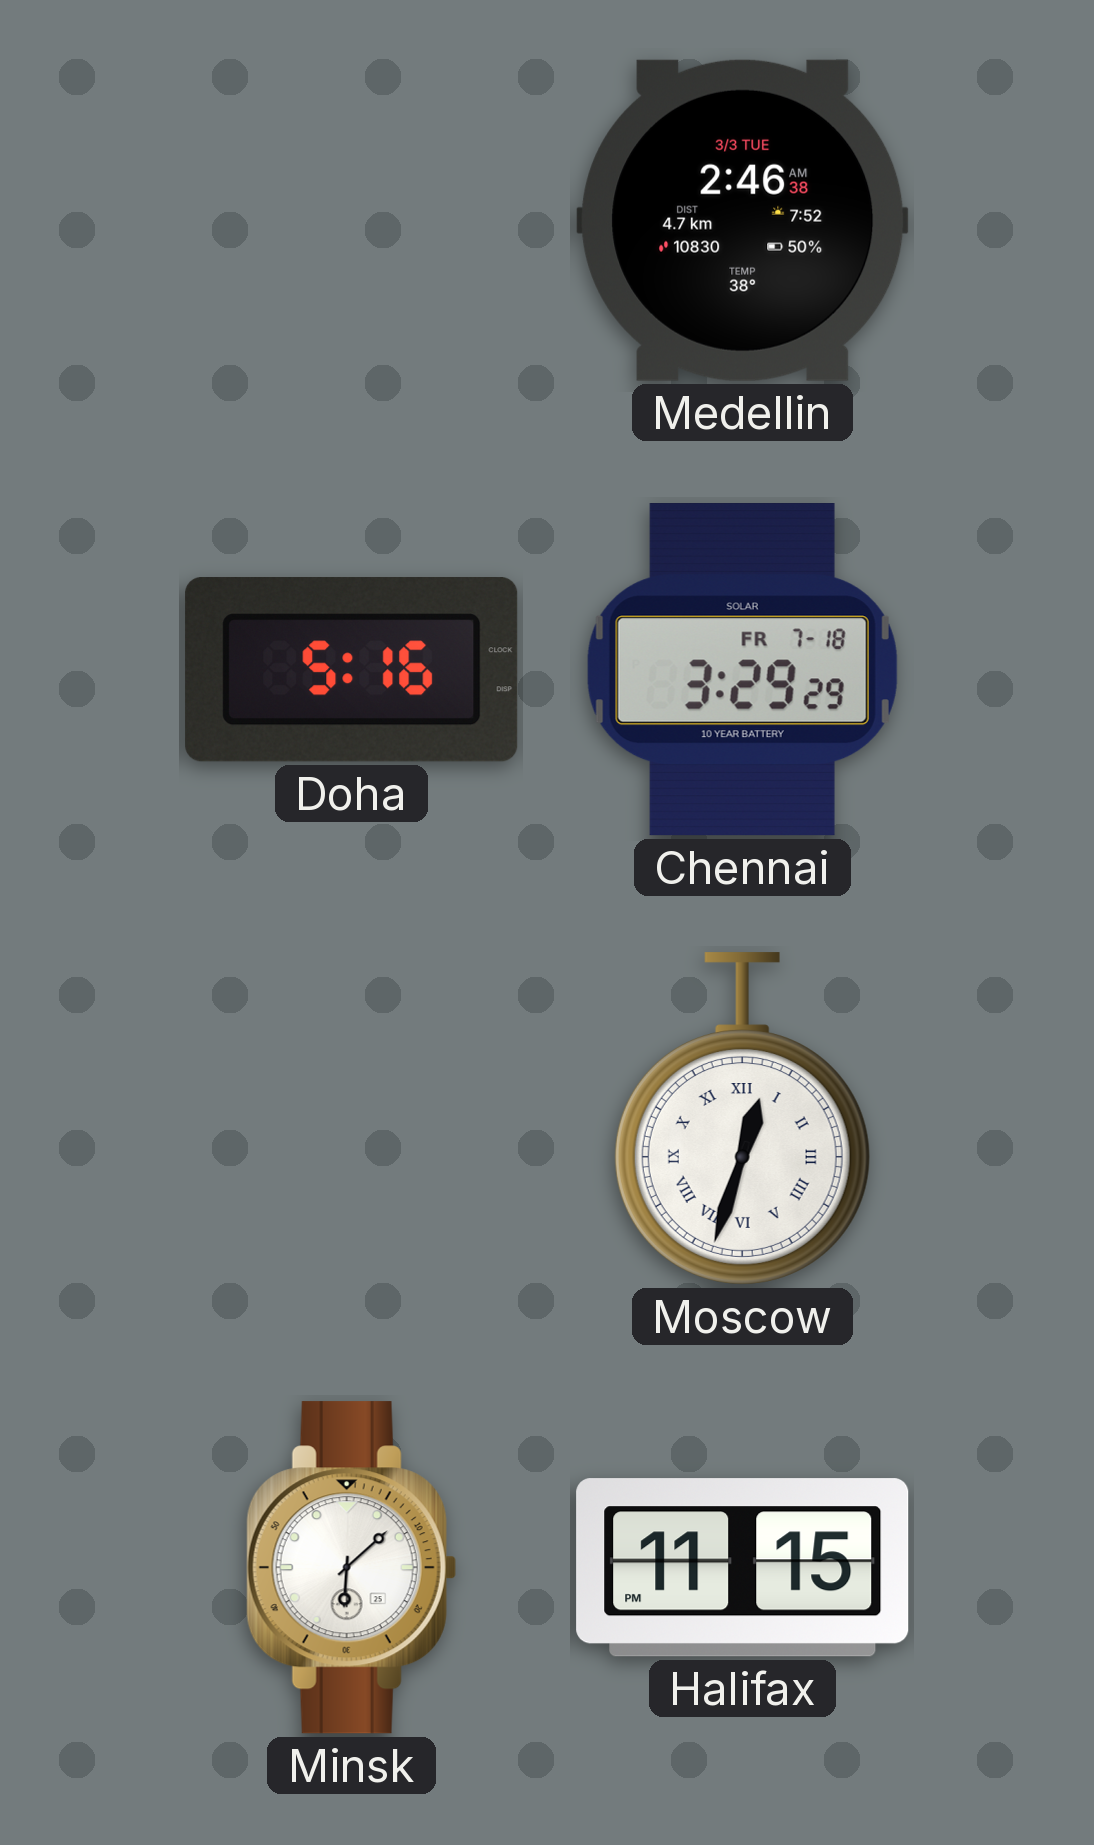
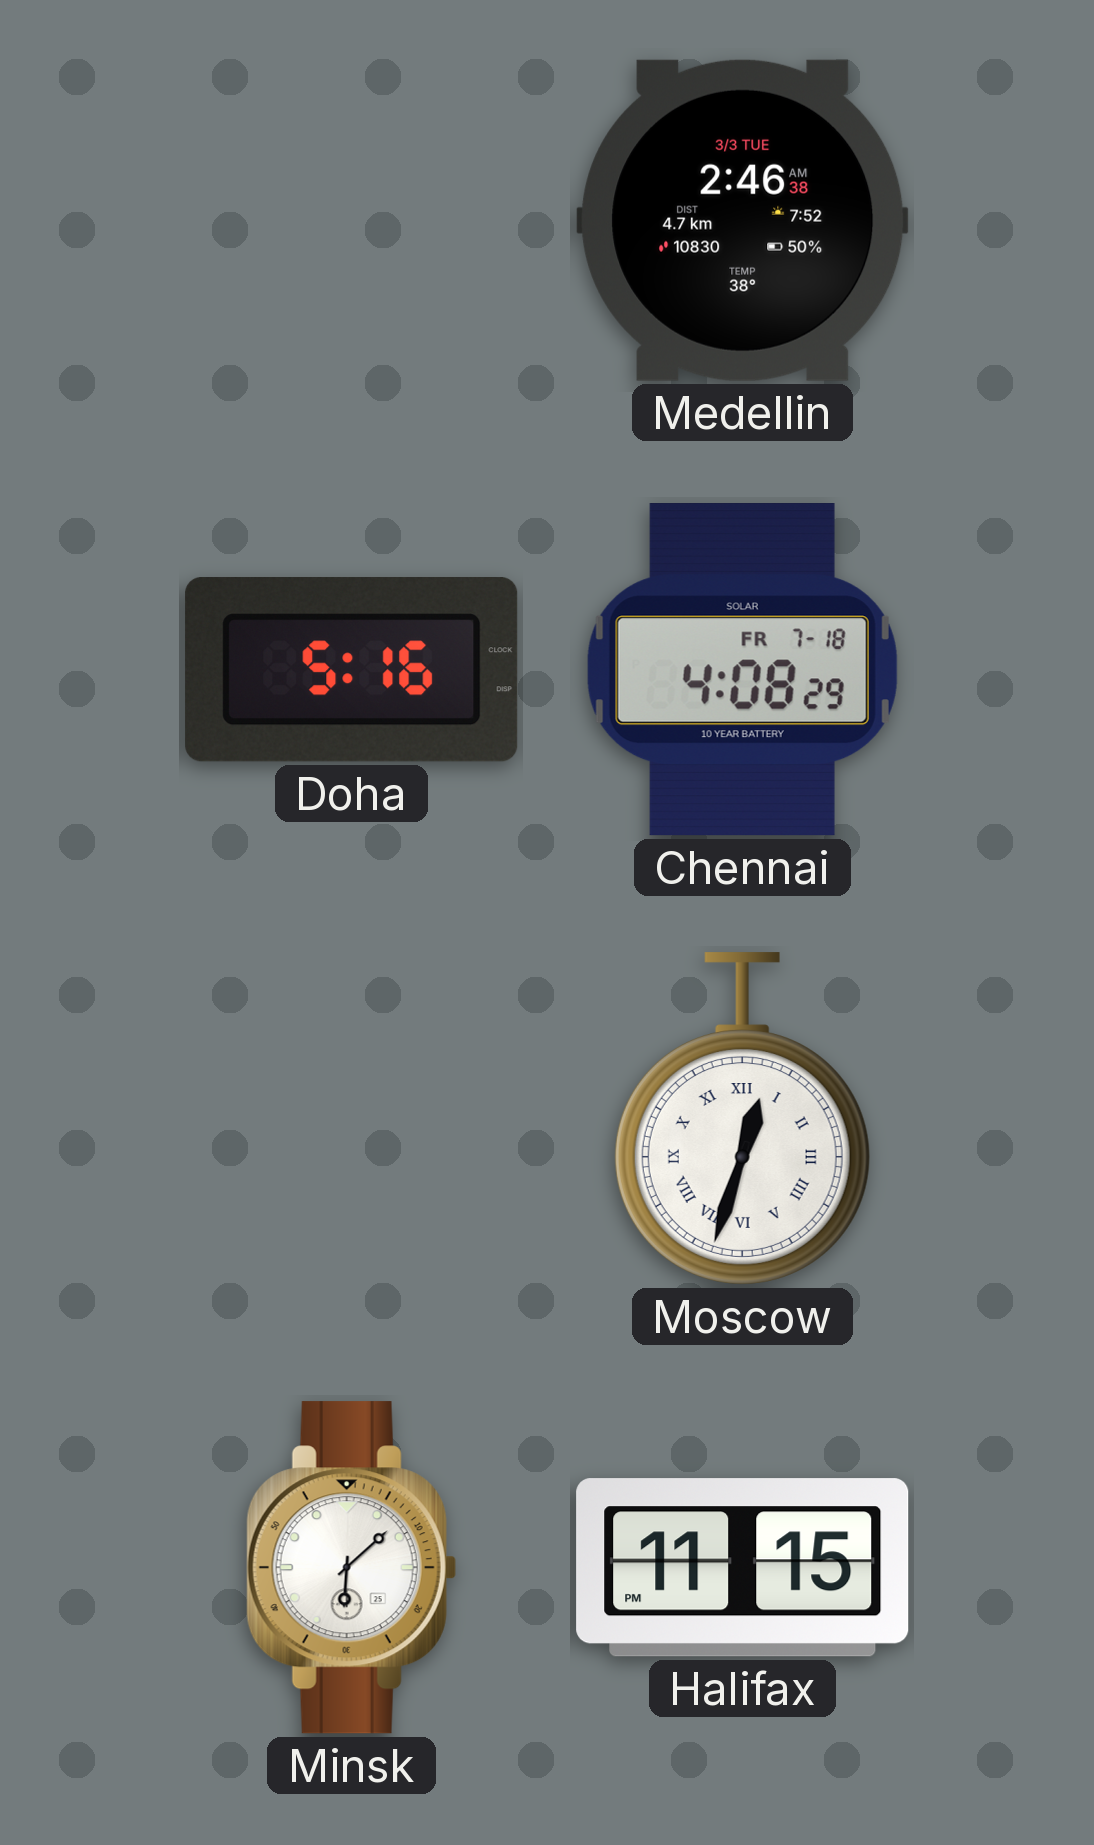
Chennai: 3:29 -> 4:08
